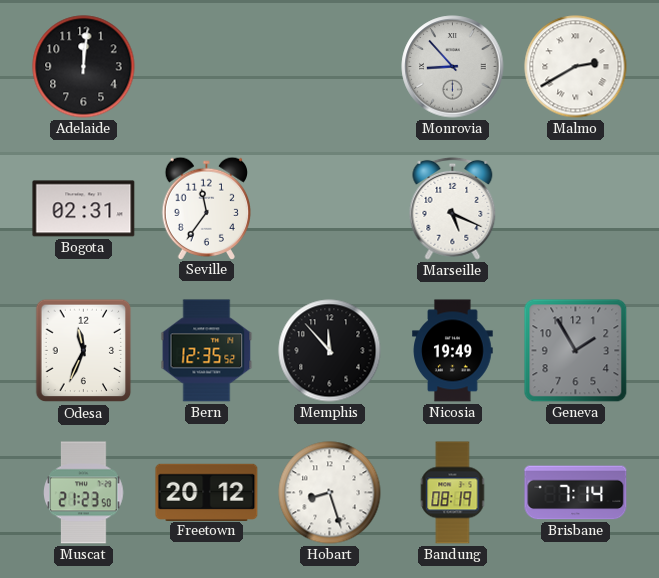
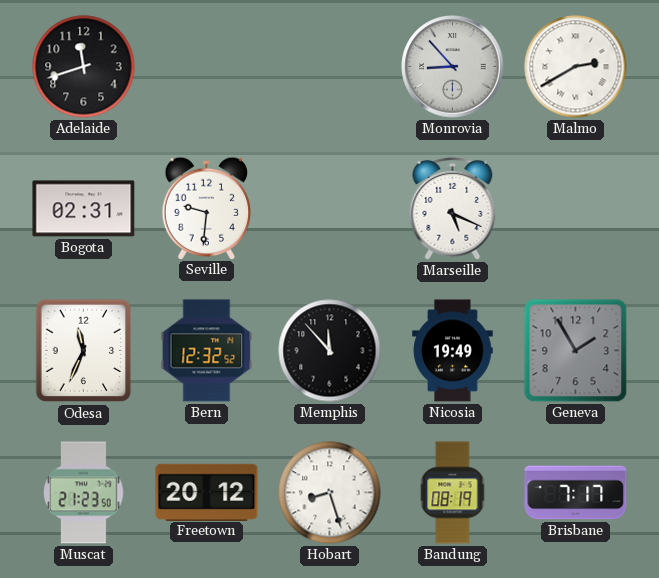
Adelaide: 12:01 -> 11:42
Seville: 11:36 -> 9:31
Bern: 12:35 -> 12:32
Brisbane: 7:14 -> 7:17
